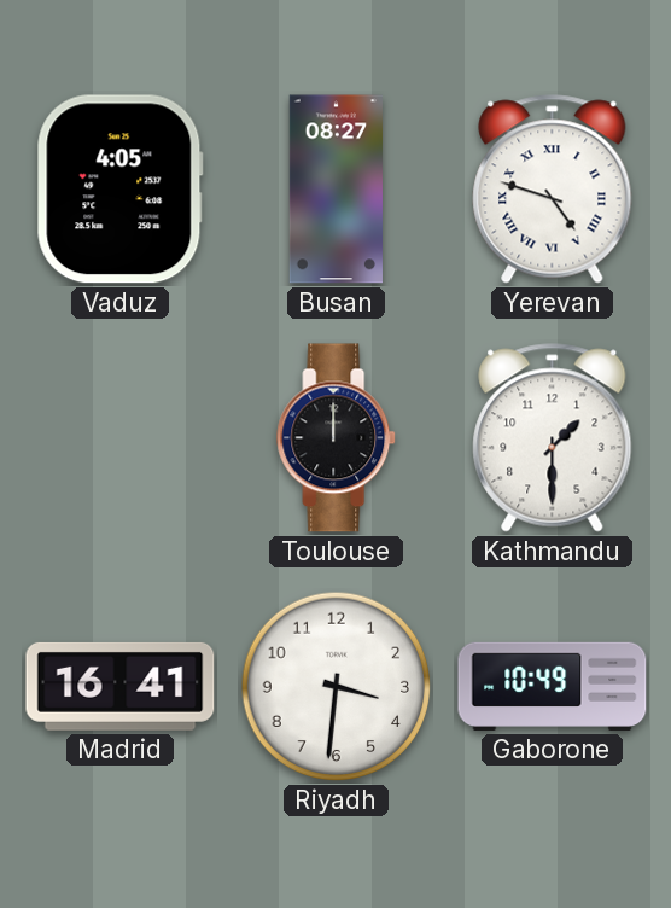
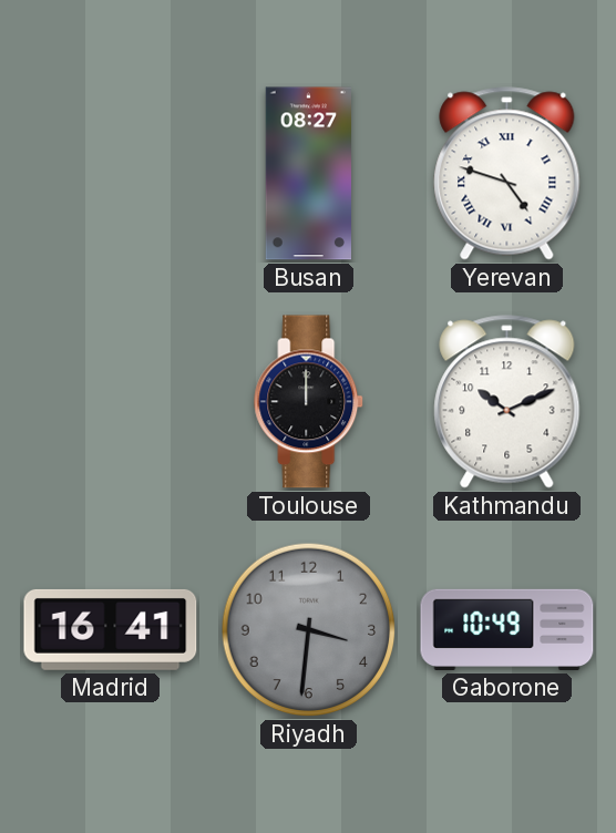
Vaduz: 4:05 -> none
Kathmandu: 1:30 -> 10:11
Riyadh dial: white -> grey
